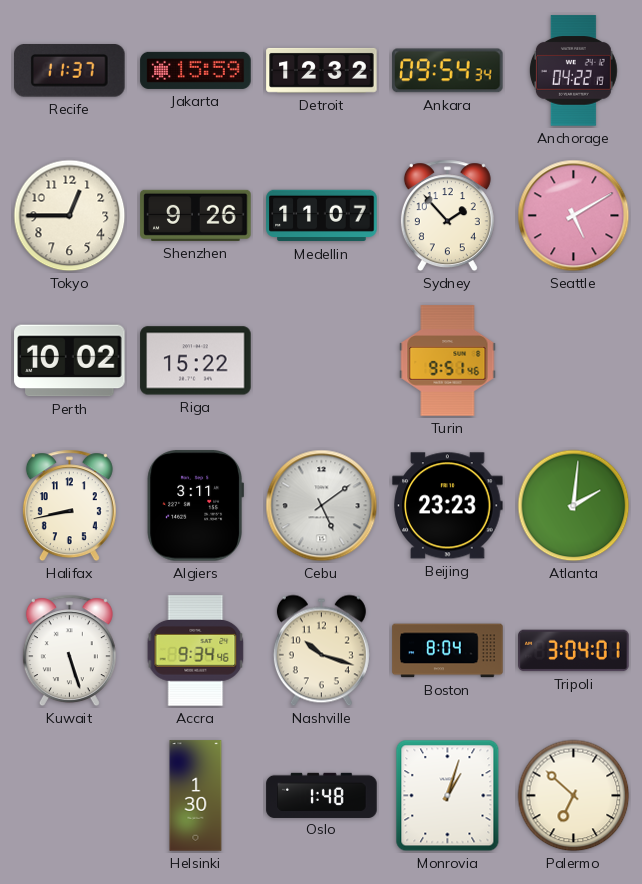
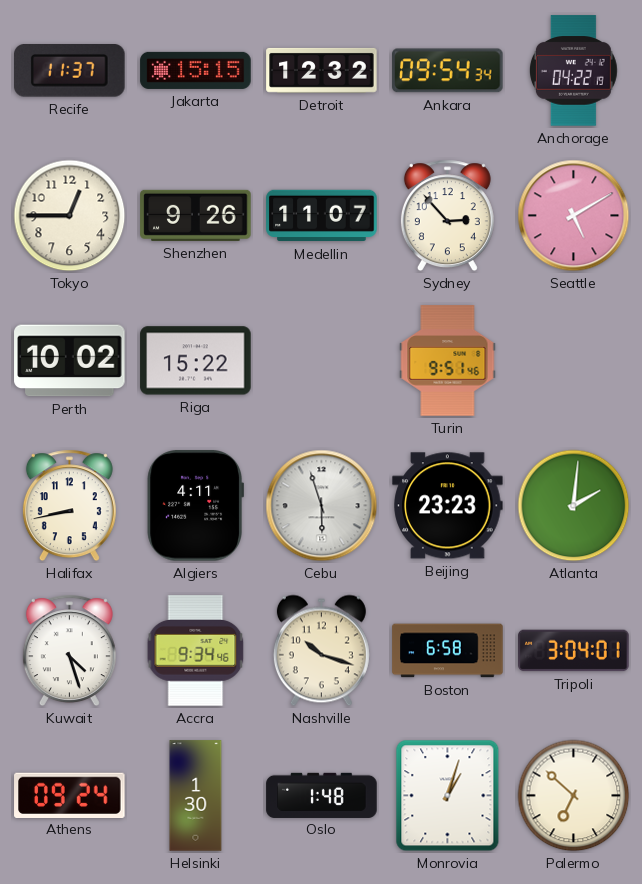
Jakarta: 15:59 -> 15:15
Sydney: 1:53 -> 2:53
Algiers: 3:11 -> 4:11
Cebu: 5:09 -> 5:57
Kuwait: 5:27 -> 4:27
Boston: 8:04 -> 6:58
Athens: none -> 09:24
